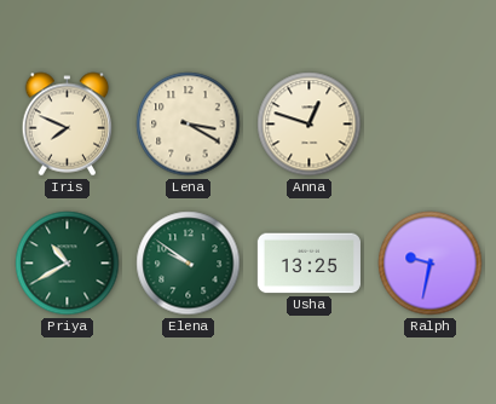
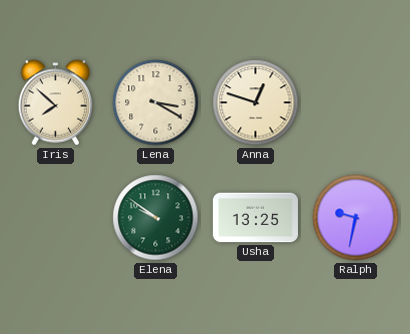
Iris: 7:49 -> 7:52
Priya: 10:40 -> none
